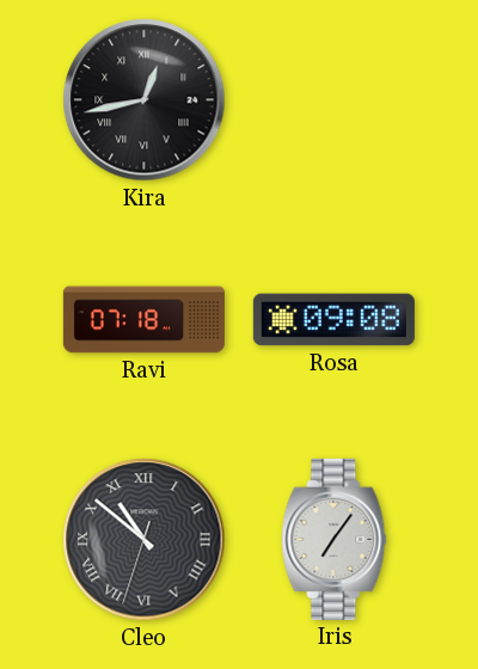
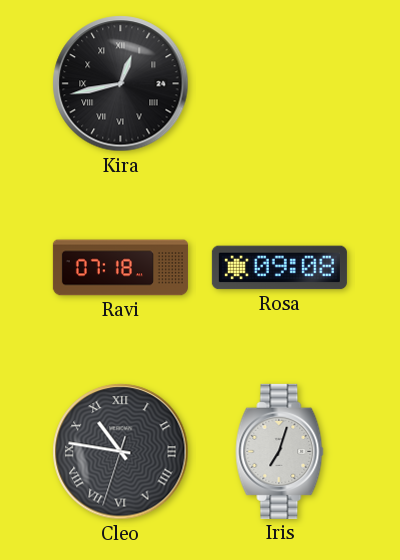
Cleo: 10:51 -> 10:46
Iris: 7:06 -> 7:03
